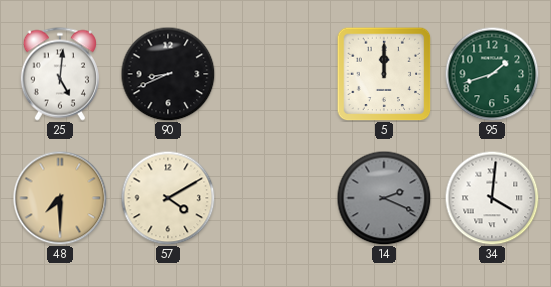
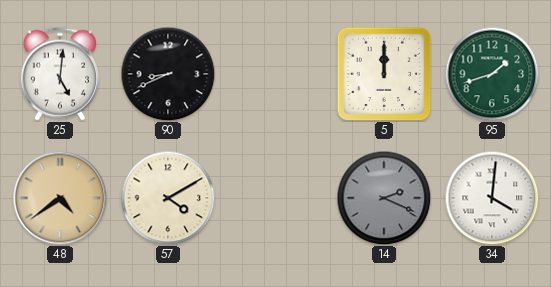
48: 7:30 -> 4:39
